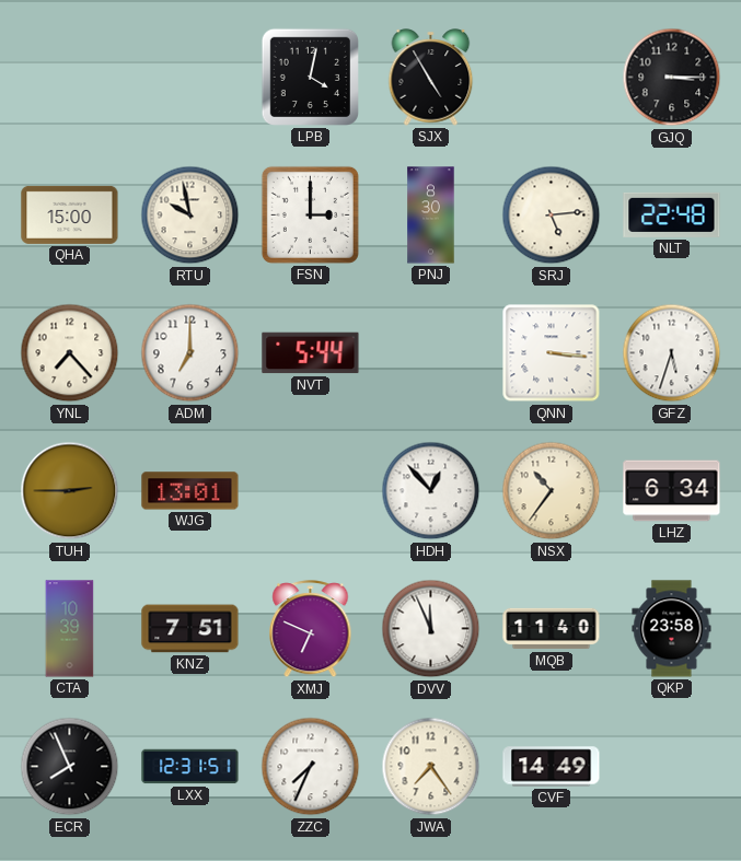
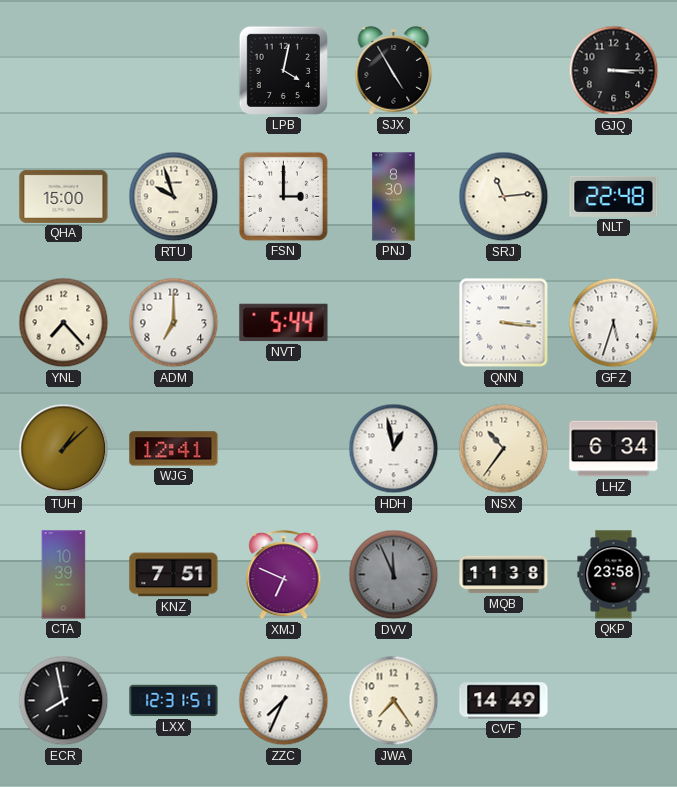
RTU: 9:58 -> 9:57
SRJ: 5:14 -> 11:14
TUH: 2:45 -> 1:08
WJG: 13:01 -> 12:41
HDH: 12:53 -> 12:58
DVV dial: white -> grey
MQB: 11:40 -> 11:38
ECR: 7:56 -> 7:58
